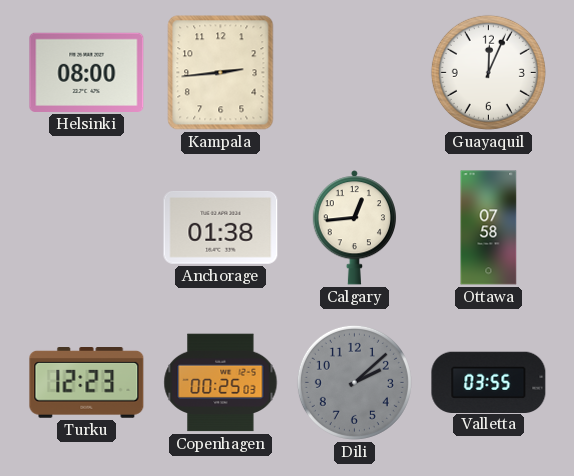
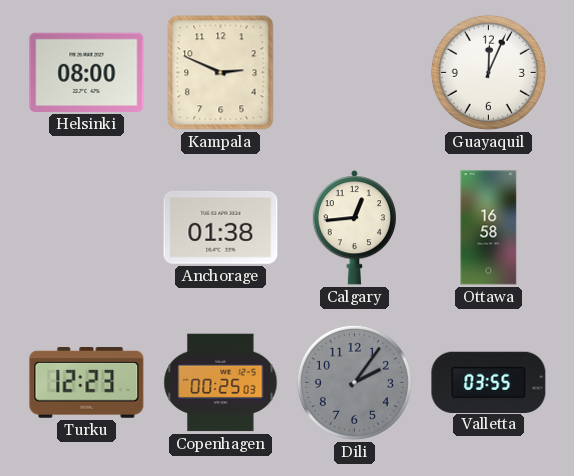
Kampala: 2:44 -> 2:49
Ottawa: 07:58 -> 16:58
Dili: 2:08 -> 2:06
